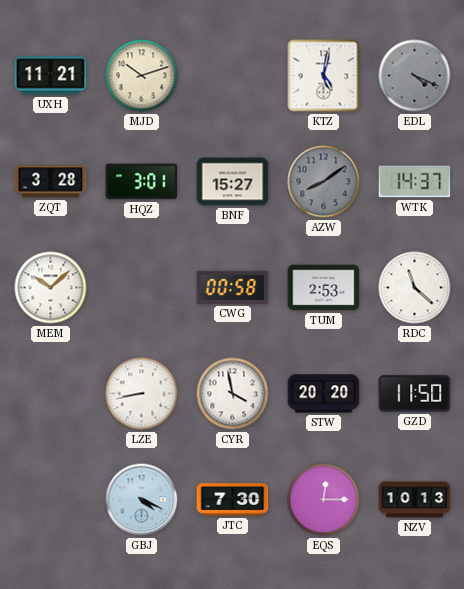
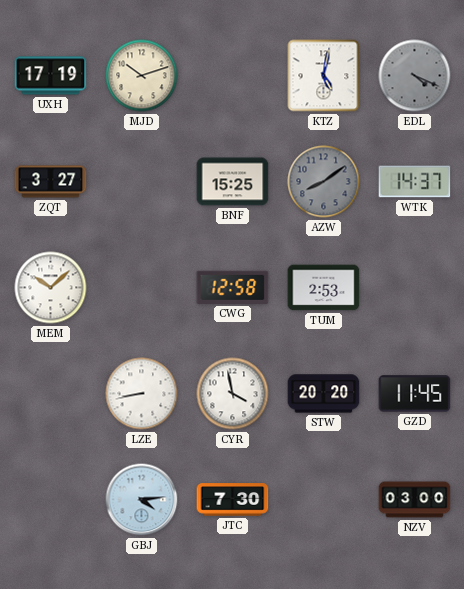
UXH: 11:21 -> 17:19
ZQT: 3:28 -> 3:27
HQZ: 3:01 -> none
BNF: 15:27 -> 15:25
CWG: 00:58 -> 12:58
RDC: 11:22 -> none
GZD: 11:50 -> 11:45
GBJ: 4:19 -> 4:14
EQS: 12:15 -> none
NZV: 10:13 -> 03:00
